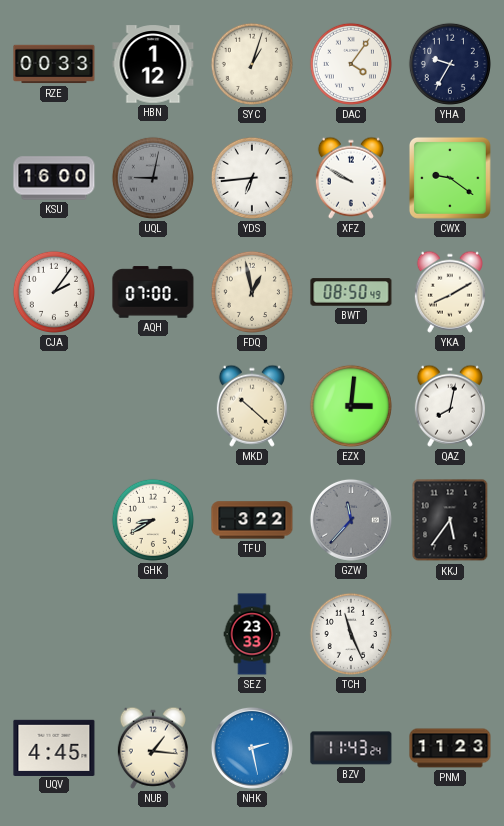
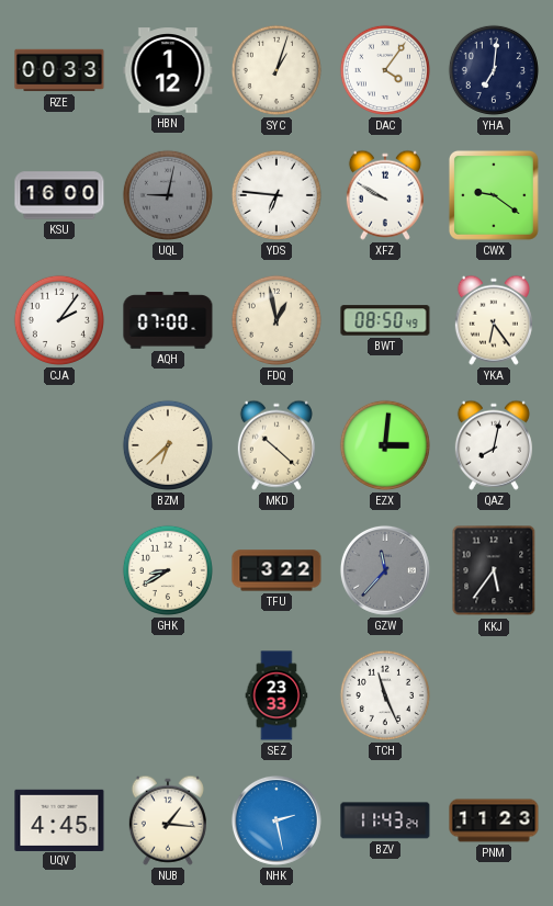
YHA: 9:35 -> 7:01
YDS: 6:44 -> 6:46
YKA: 8:10 -> 6:24
BZM: none -> 6:38
